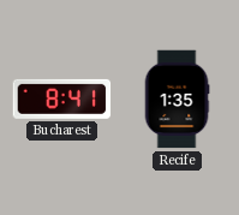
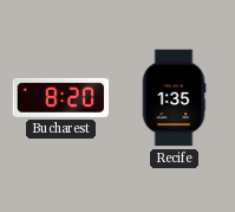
Bucharest: 8:41 -> 8:20
